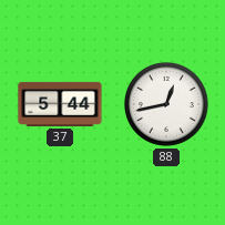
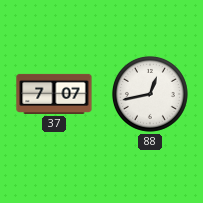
37: 5:44 -> 7:07
